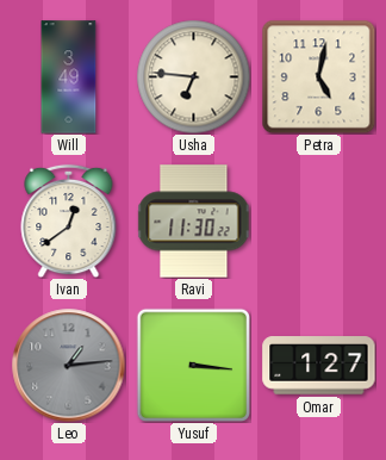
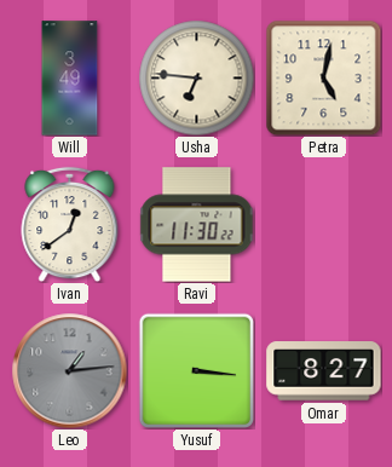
Omar: 1:27 -> 8:27
